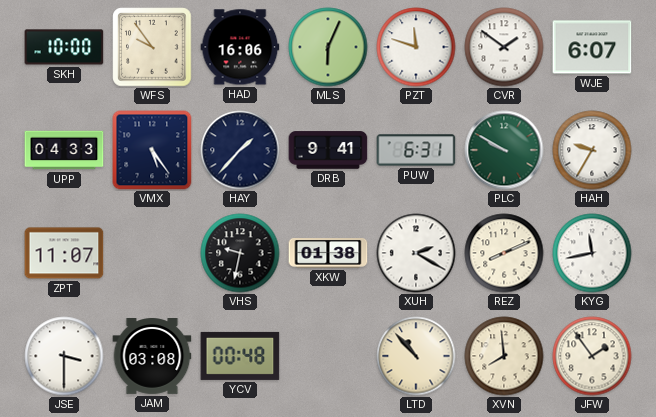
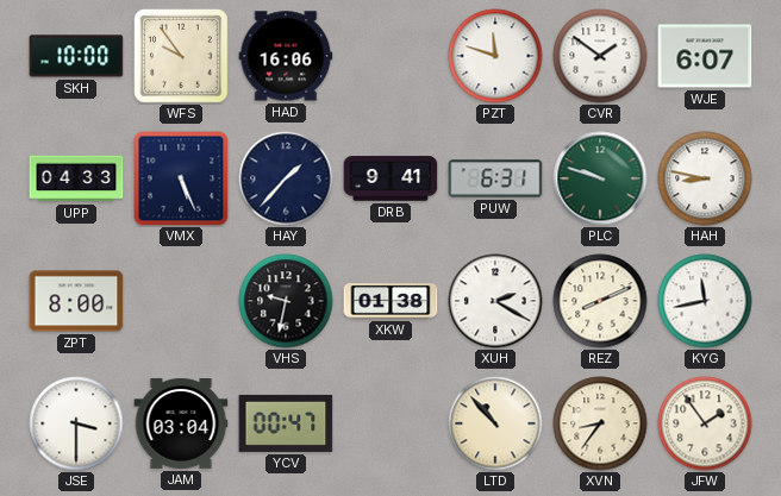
MLS: 6:04 -> none
VMX: 5:24 -> 5:26
PLC: 9:50 -> 9:48
HAH: 9:35 -> 8:47
ZPT: 11:07 -> 8:00
JAM: 03:08 -> 03:04
YCV: 00:48 -> 00:47
XVN: 7:59 -> 8:36
